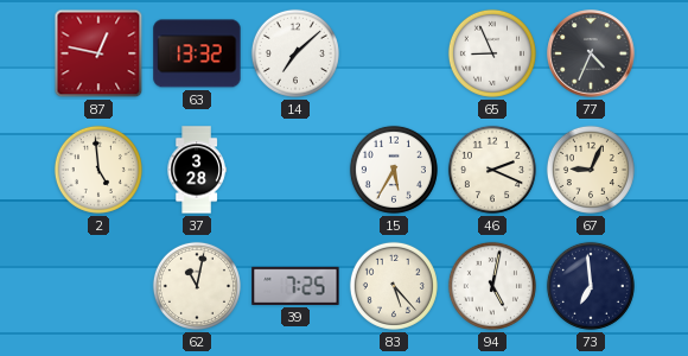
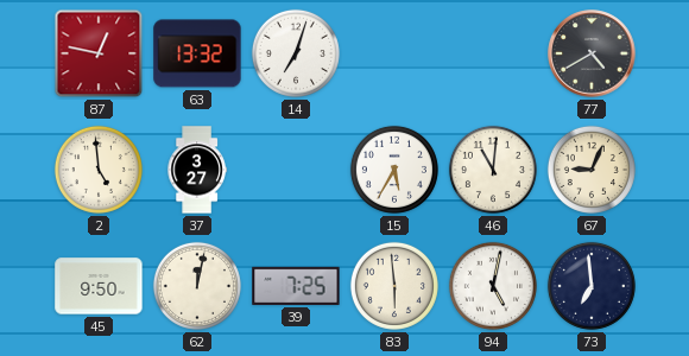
14: 7:08 -> 7:03
65: 8:56 -> none
77: 4:34 -> 4:40
37: 3:28 -> 3:27
46: 2:19 -> 11:01
45: none -> 9:50
62: 11:02 -> 12:02
83: 5:23 -> 5:59
